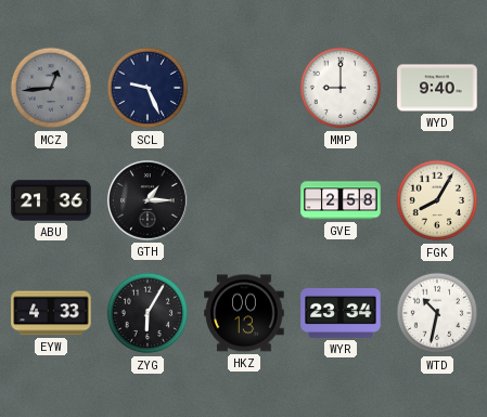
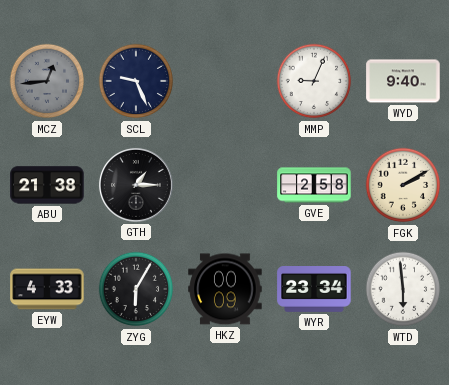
MMP: 9:00 -> 9:04
ABU: 21:36 -> 21:38
FGK: 8:05 -> 2:10
HKZ: 00:13 -> 00:09
WTD: 10:32 -> 5:59
